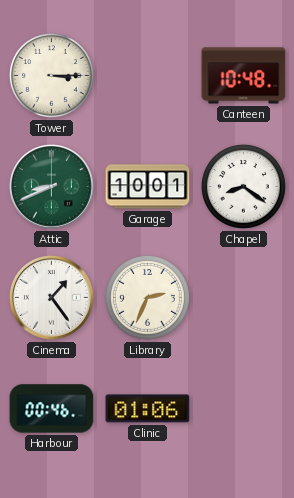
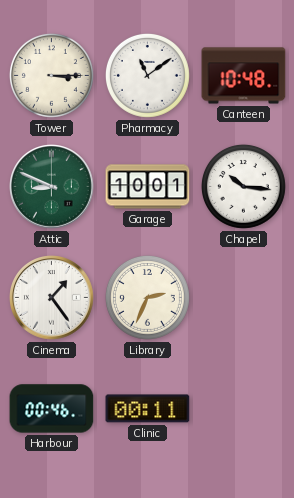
Pharmacy: none -> 11:09
Attic: 8:41 -> 8:49
Chapel: 8:21 -> 10:16
Clinic: 01:06 -> 00:11
